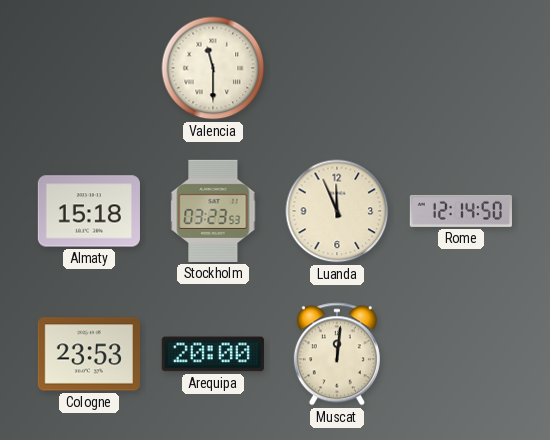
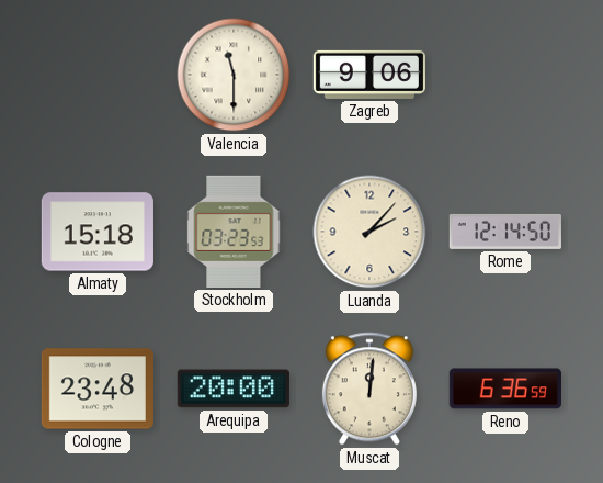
Zagreb: none -> 9:06
Luanda: 11:56 -> 2:07
Cologne: 23:53 -> 23:48
Reno: none -> 6:36
